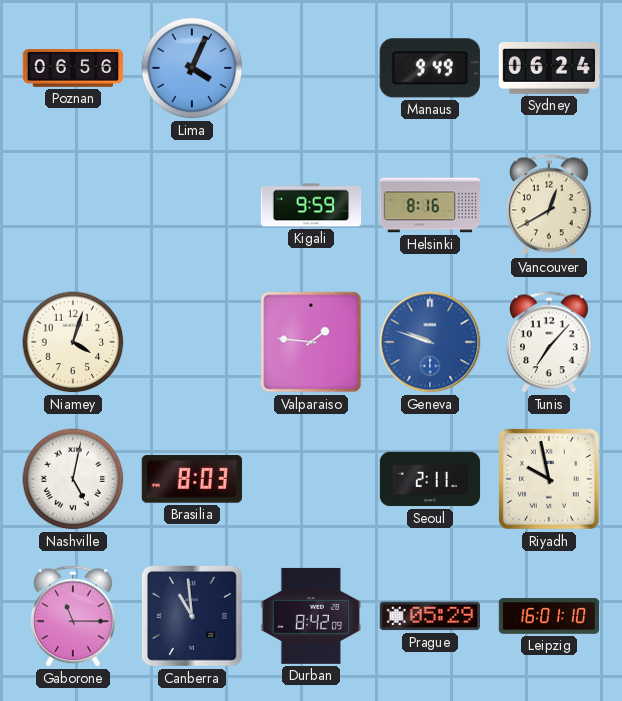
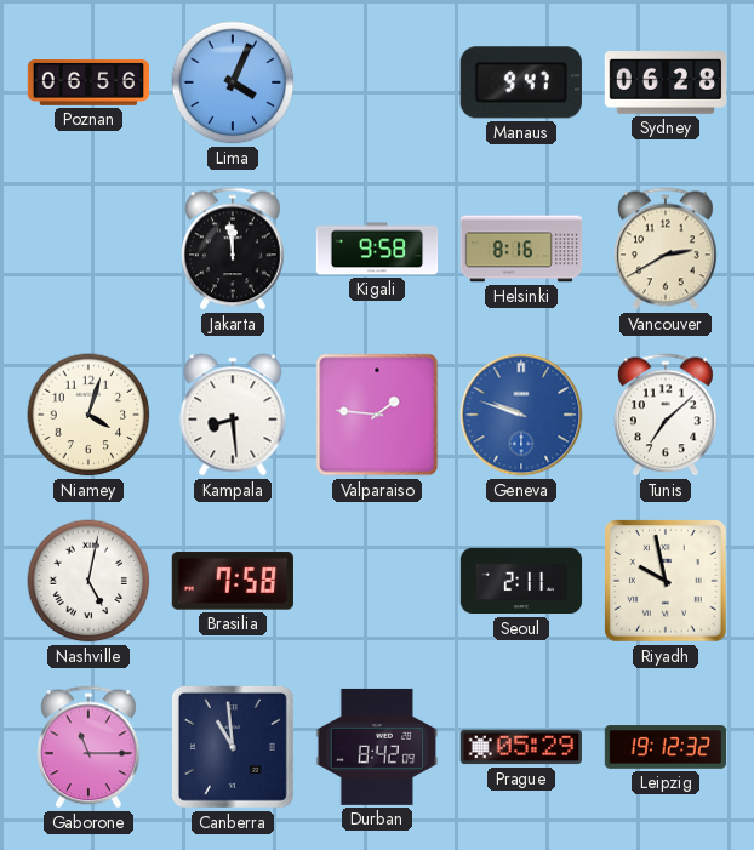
Manaus: 9:49 -> 9:47
Sydney: 06:24 -> 06:28
Jakarta: none -> 11:59
Kigali: 9:59 -> 9:58
Vancouver: 12:40 -> 2:40
Kampala: none -> 8:29
Tunis: 7:07 -> 7:08
Brasilia: 8:03 -> 7:58
Leipzig: 16:01 -> 19:12
